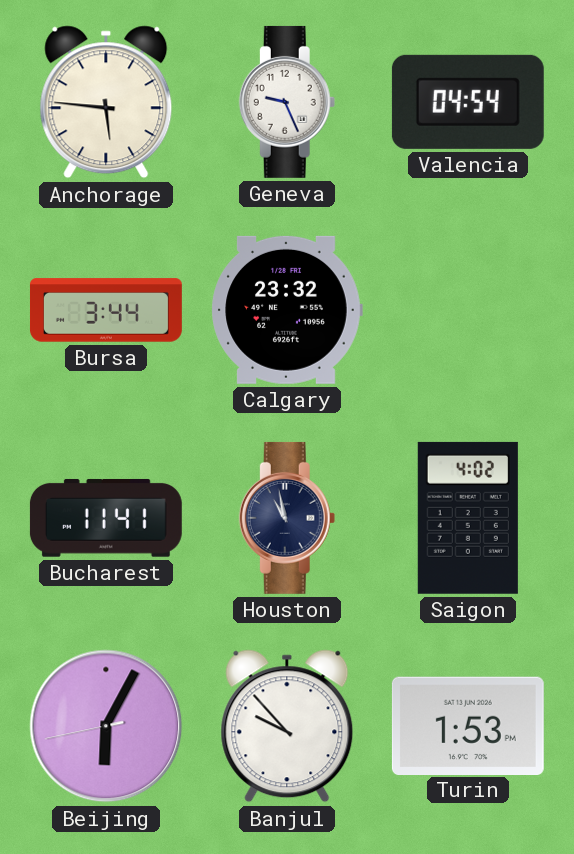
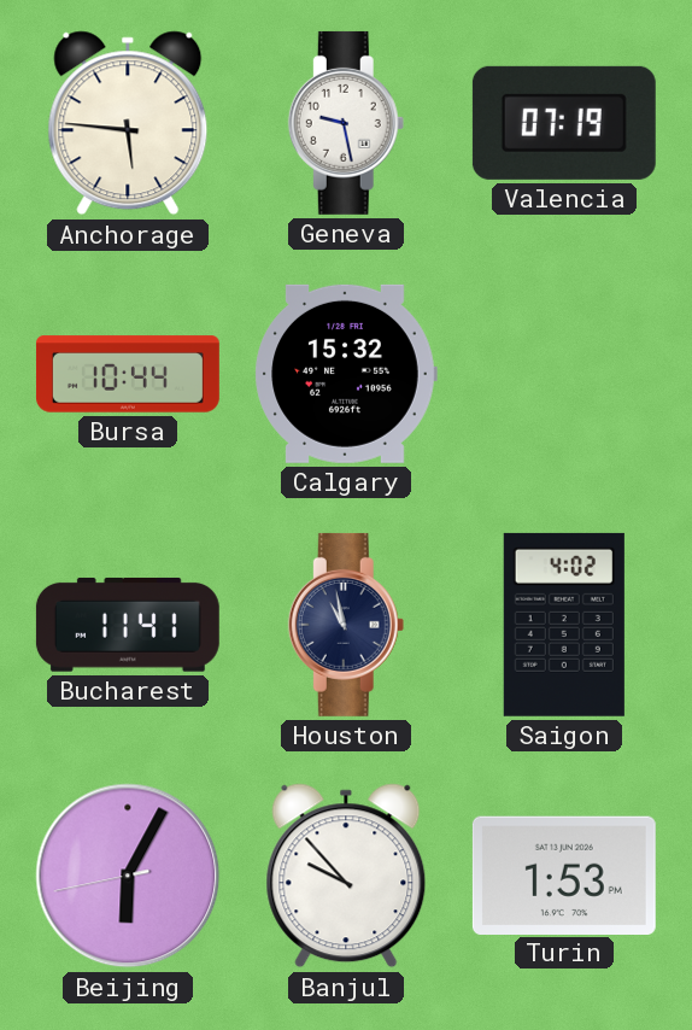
Geneva: 9:26 -> 9:28
Valencia: 04:54 -> 07:19
Bursa: 3:44 -> 10:44
Calgary: 23:32 -> 15:32
